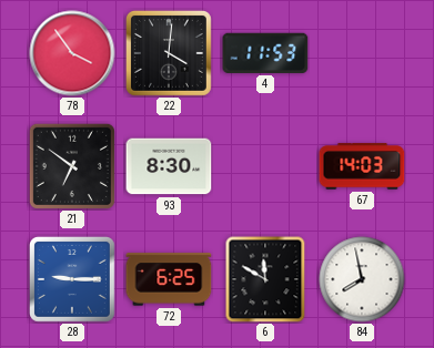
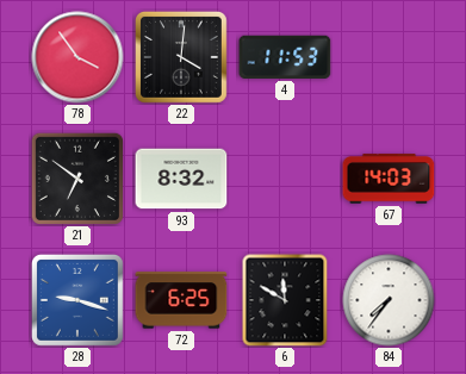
93: 8:30 -> 8:32
28: 9:15 -> 9:18
84: 7:58 -> 7:36
